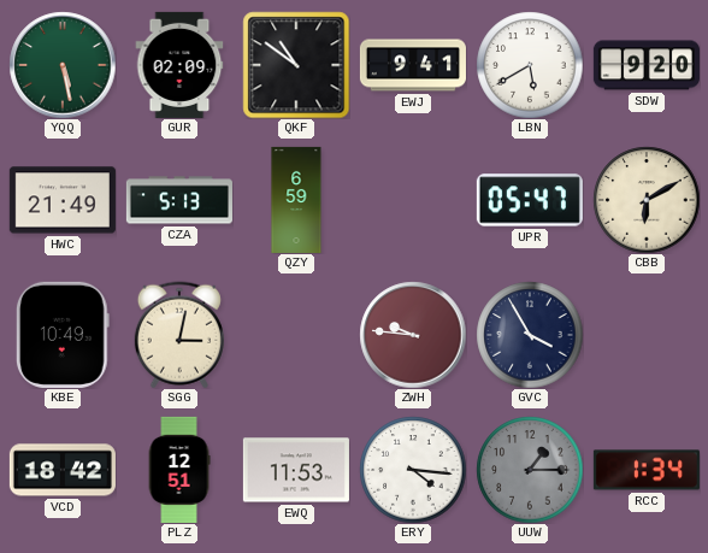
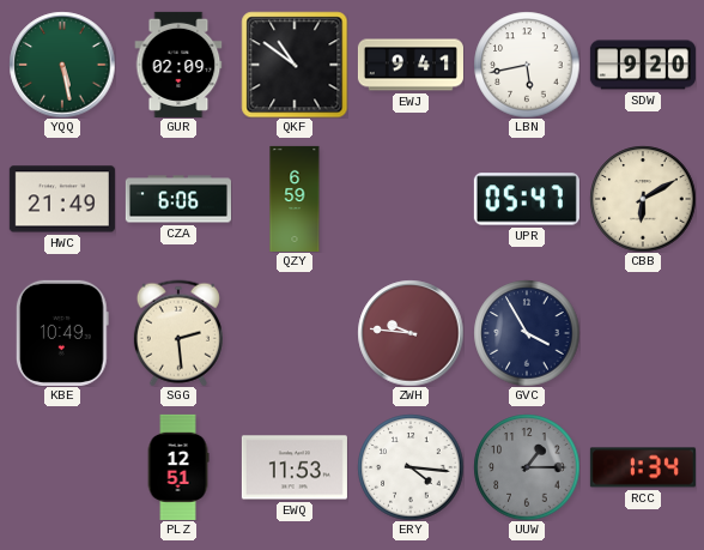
LBN: 5:40 -> 5:43
CZA: 5:13 -> 6:06
SGG: 3:02 -> 2:29
VCD: 18:42 -> none
